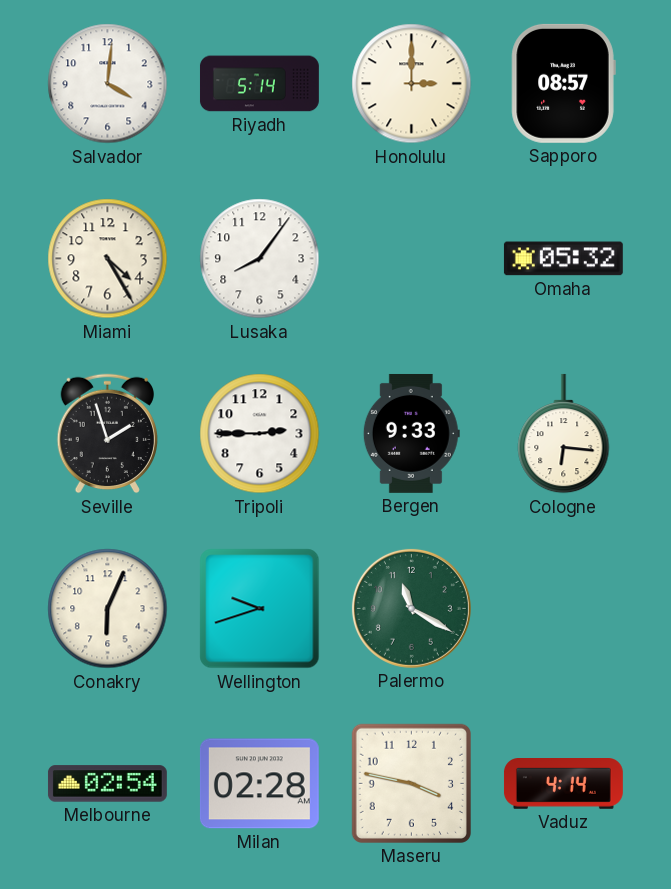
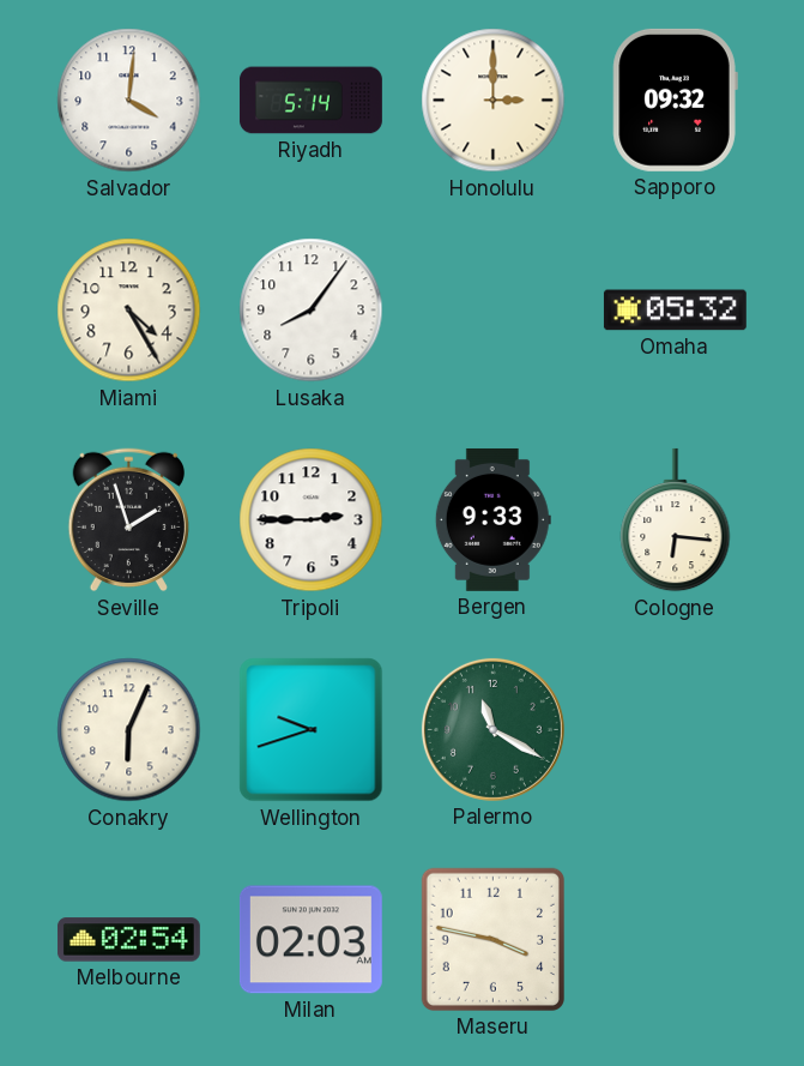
Sapporo: 08:57 -> 09:32
Milan: 02:28 -> 02:03
Vaduz: 4:14 -> none
